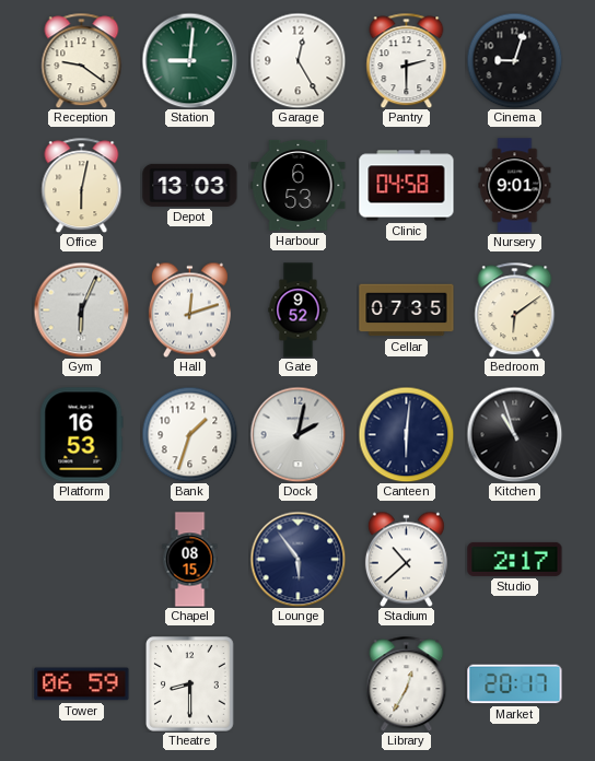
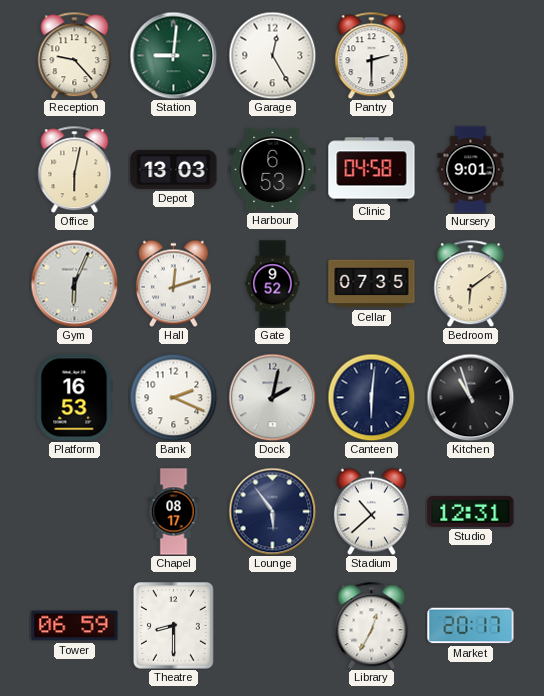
Reception: 9:21 -> 9:23
Cinema: 9:03 -> none
Bank: 1:33 -> 2:19
Chapel: 08:15 -> 08:17
Studio: 2:17 -> 12:31
